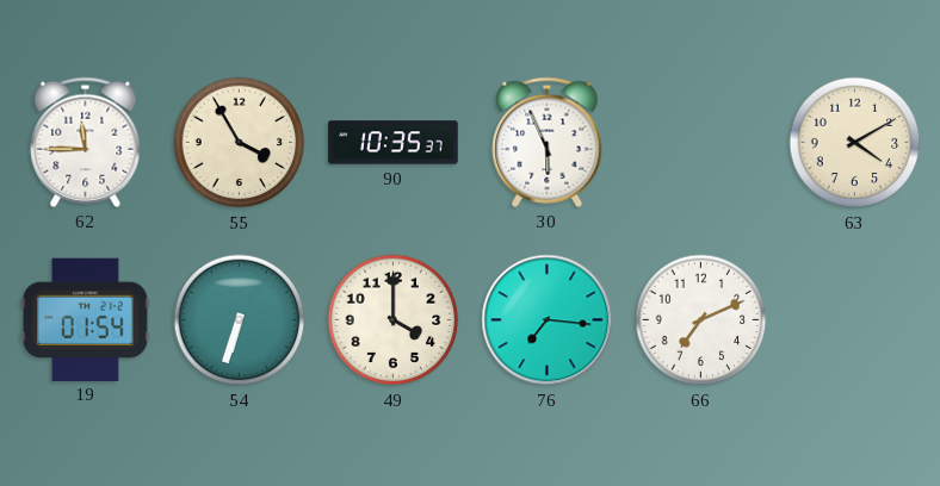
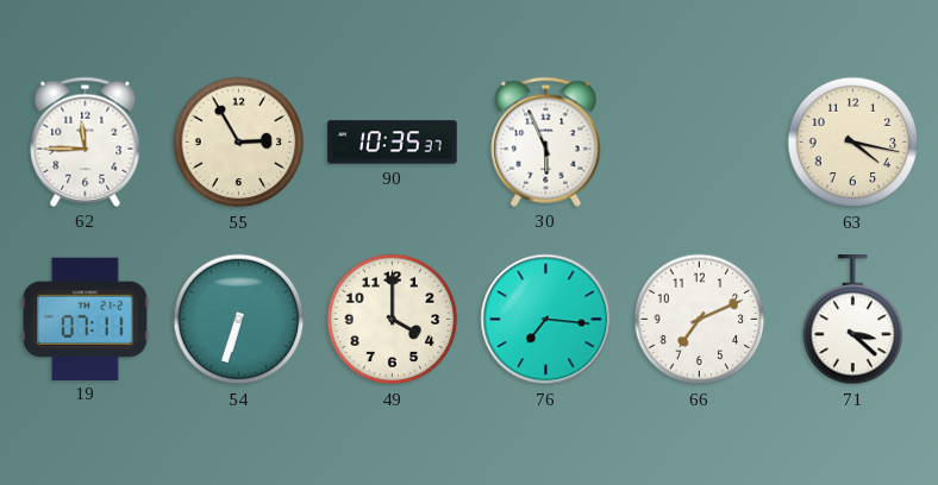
55: 3:55 -> 2:55
63: 4:10 -> 4:17
19: 01:54 -> 07:11
71: none -> 3:22
